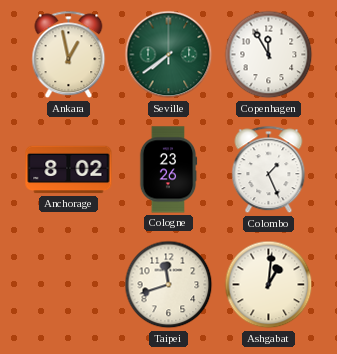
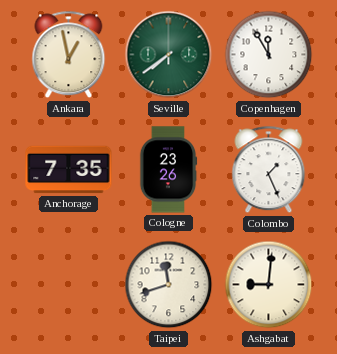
Anchorage: 8:02 -> 7:35
Ashgabat: 1:01 -> 9:01
